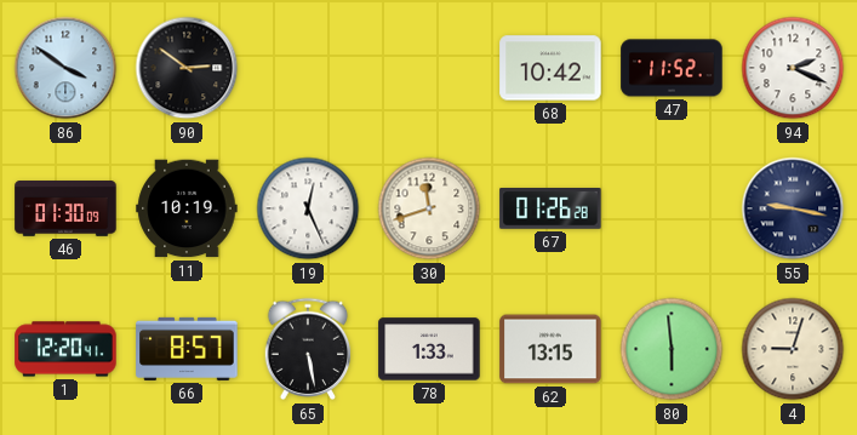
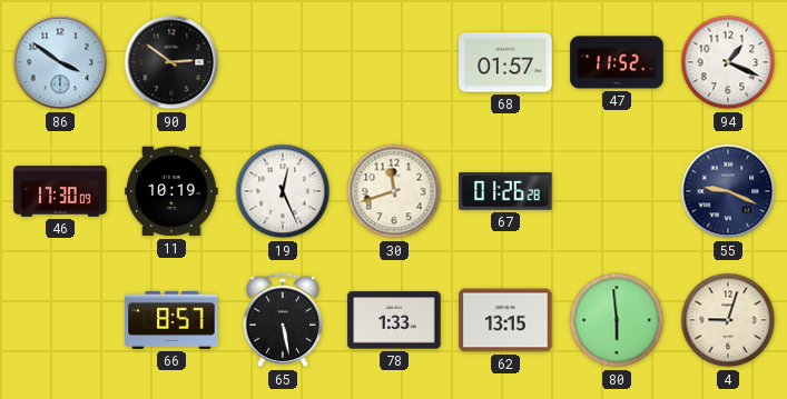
68: 10:42 -> 01:57
94: 2:19 -> 1:19
46: 01:30 -> 17:30
55: 9:17 -> 9:19
1: 12:20 -> none
